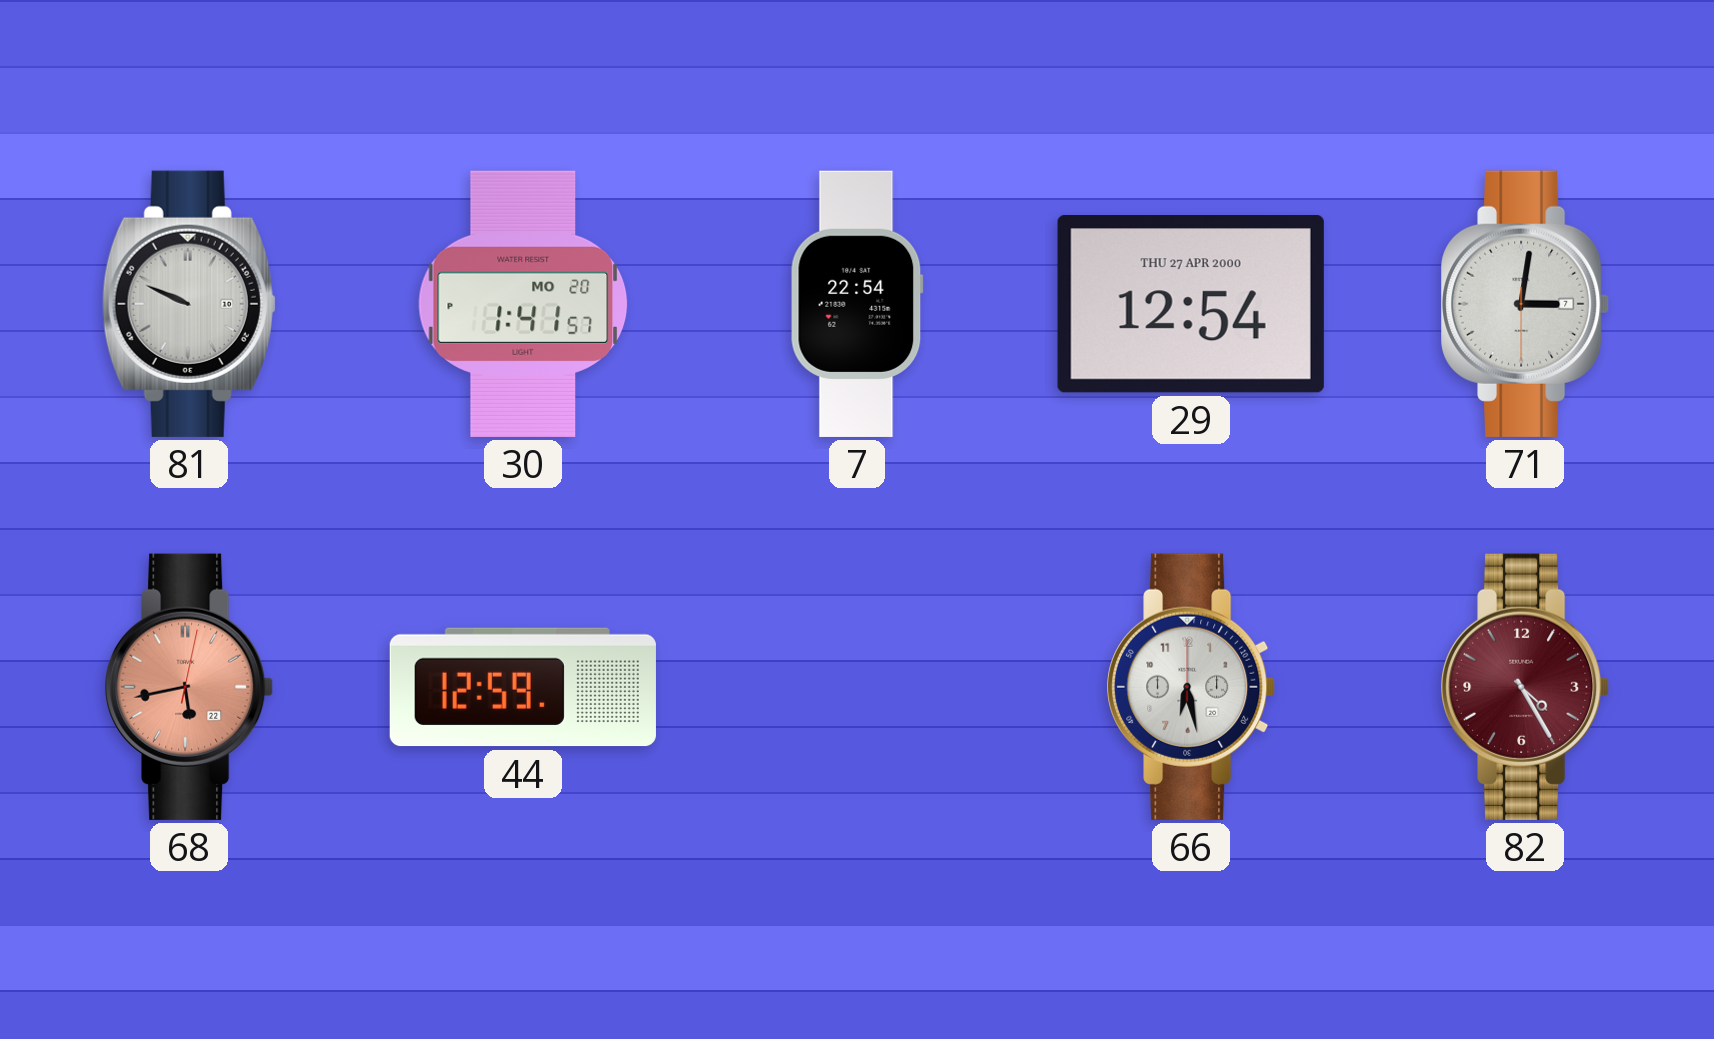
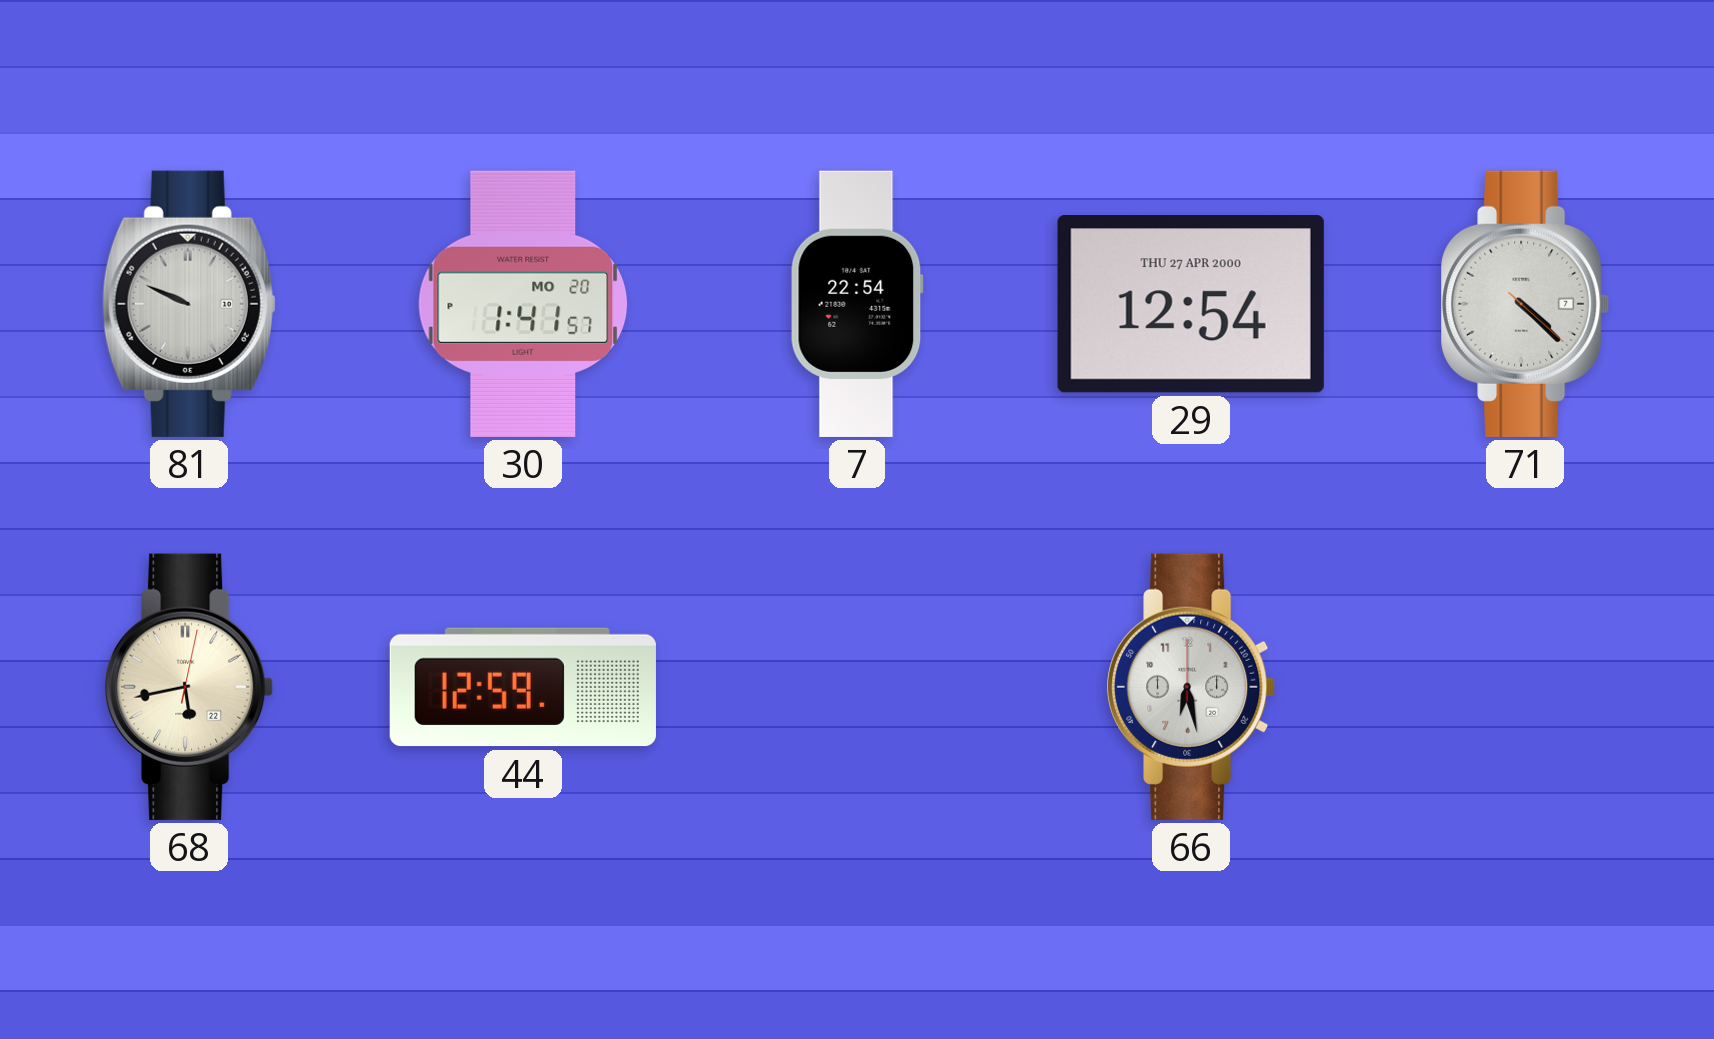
71: 3:01 -> 4:22
68 dial: salmon -> cream
82: 4:25 -> none
